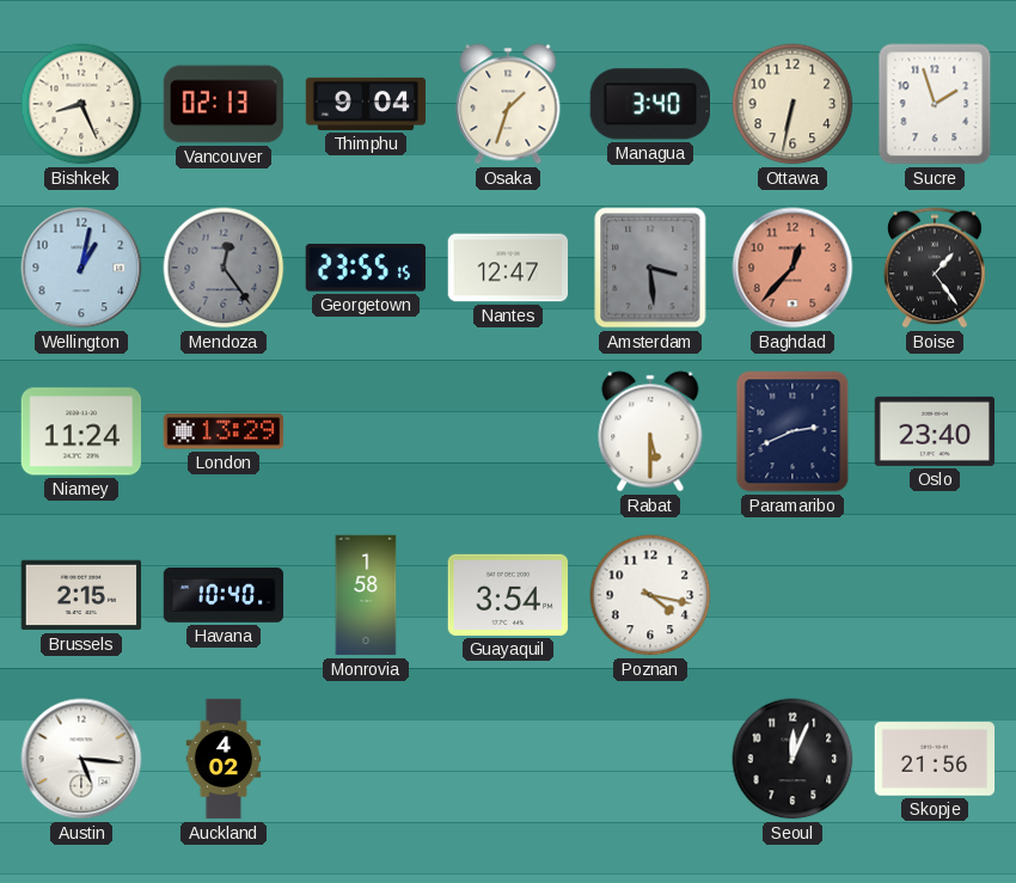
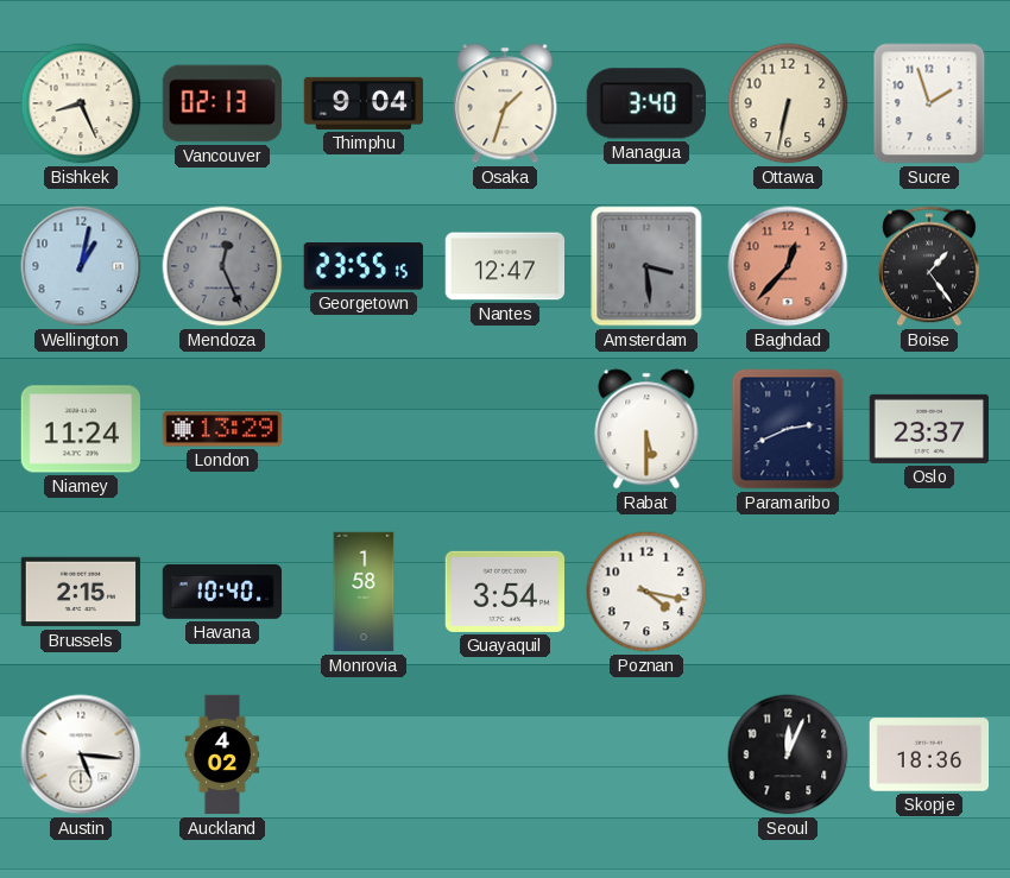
Mendoza: 12:24 -> 12:26
Oslo: 23:40 -> 23:37
Skopje: 21:56 -> 18:36
